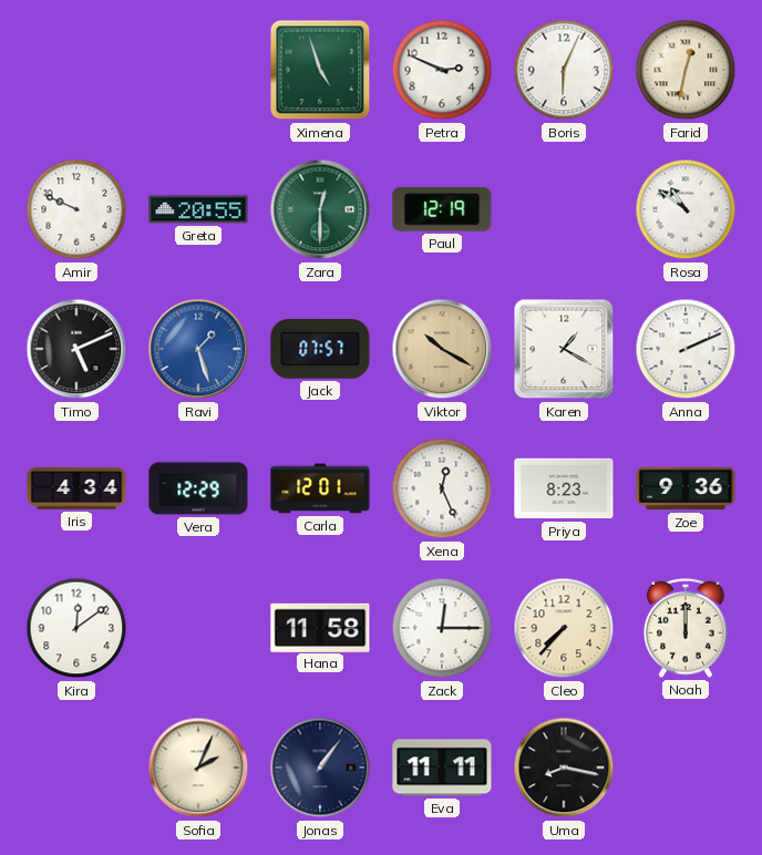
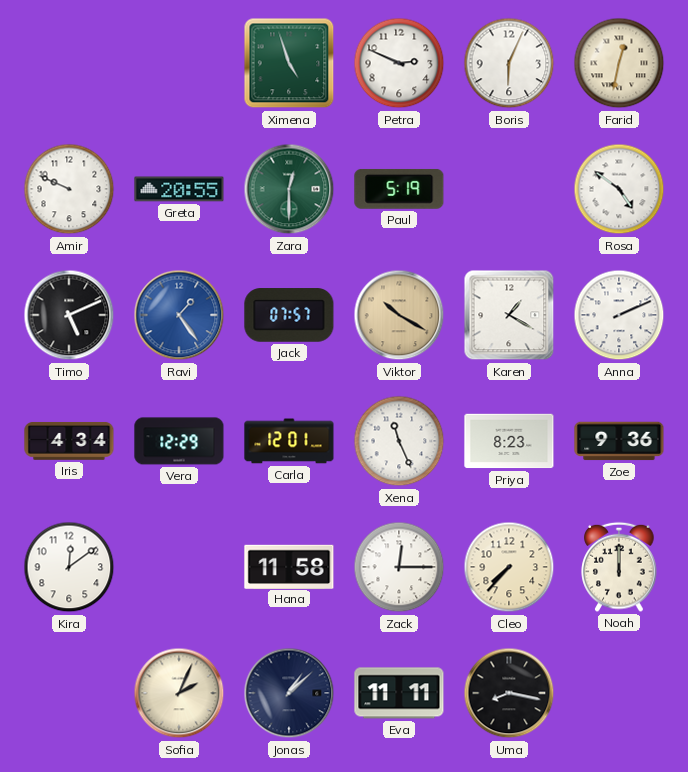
Paul: 12:19 -> 5:19
Rosa: 10:51 -> 4:51
Ravi: 1:27 -> 1:24
Xena: 12:26 -> 11:26
Jonas: 1:06 -> 1:08
